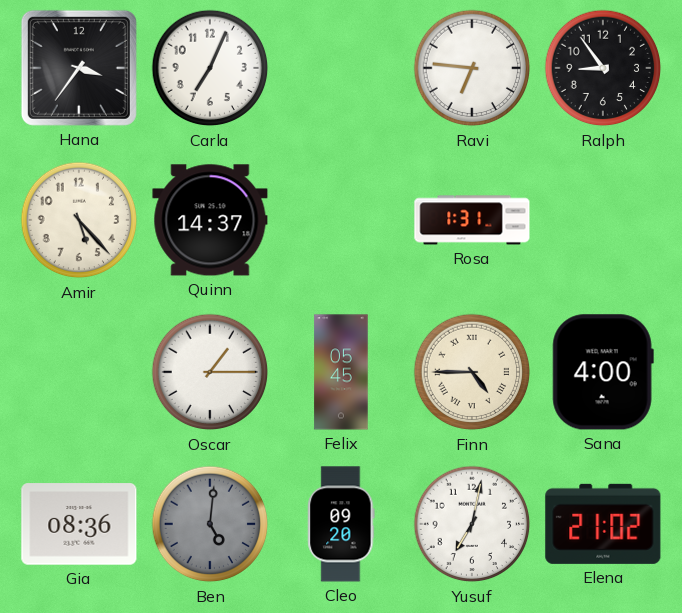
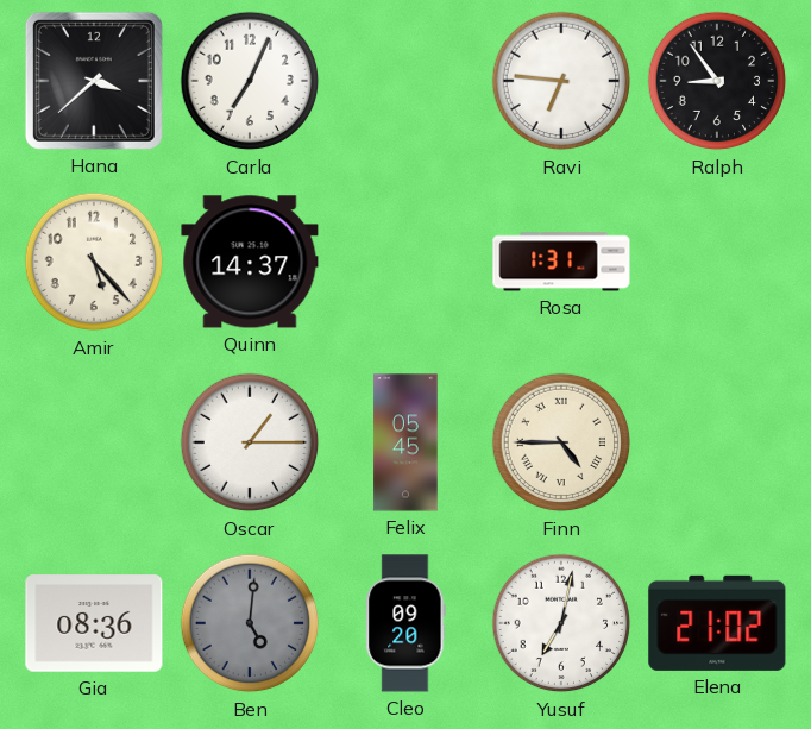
Hana: 3:36 -> 3:38
Sana: 4:00 -> none
